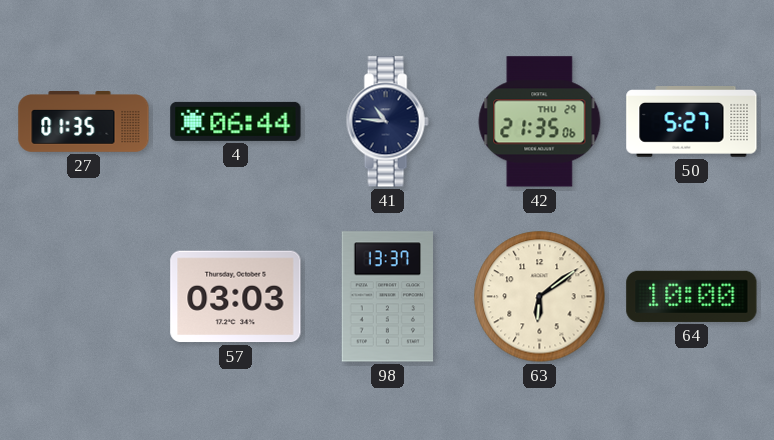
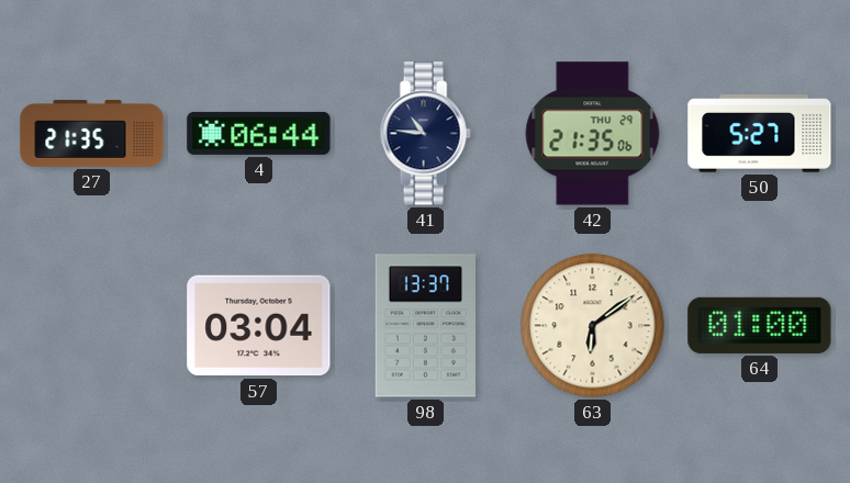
27: 01:35 -> 21:35
57: 03:03 -> 03:04
64: 10:00 -> 01:00
